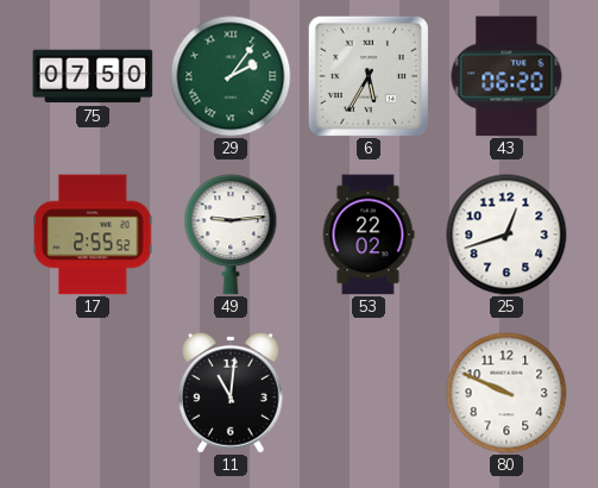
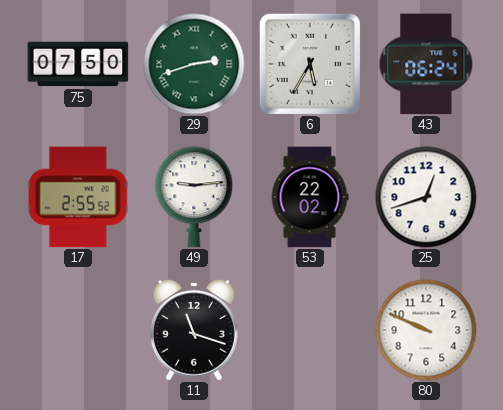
29: 2:06 -> 2:42
43: 06:20 -> 06:24
11: 11:01 -> 11:18
